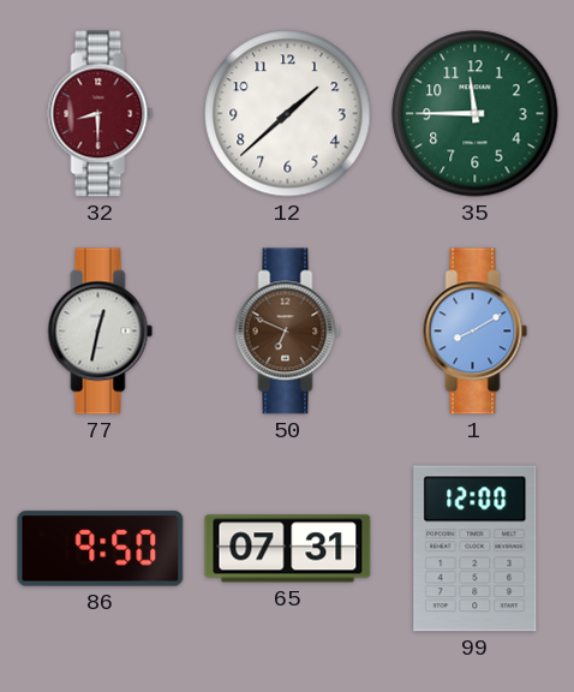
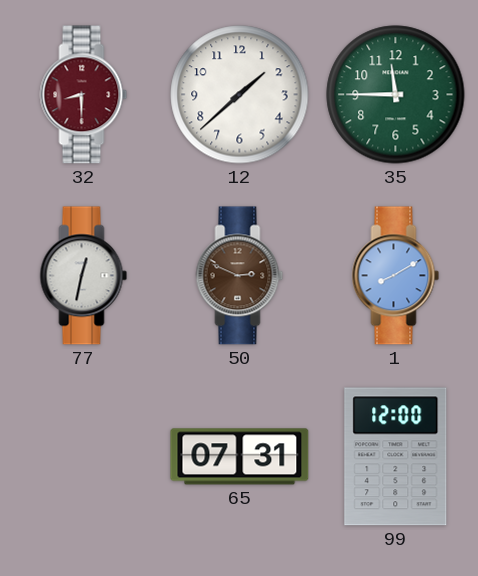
50: 6:49 -> 2:49
86: 9:50 -> none
